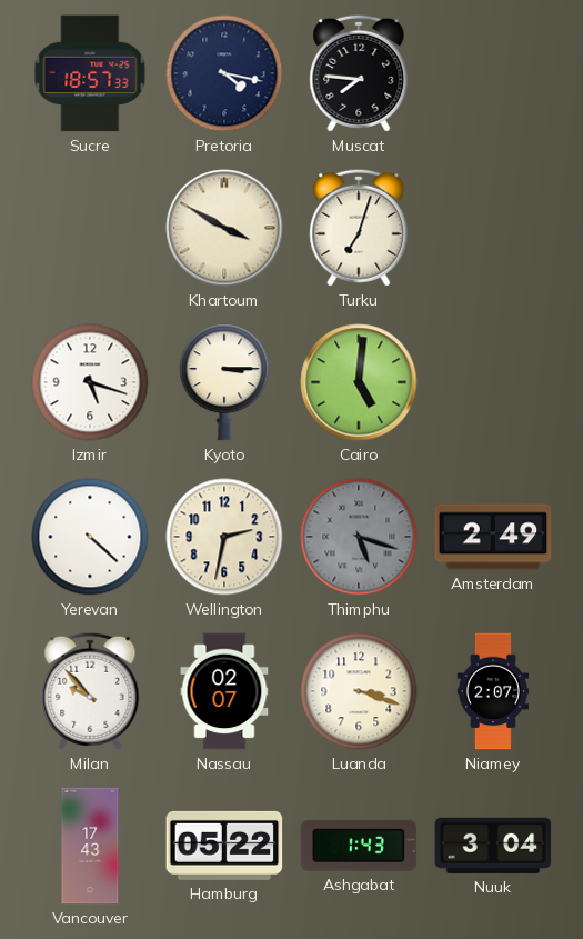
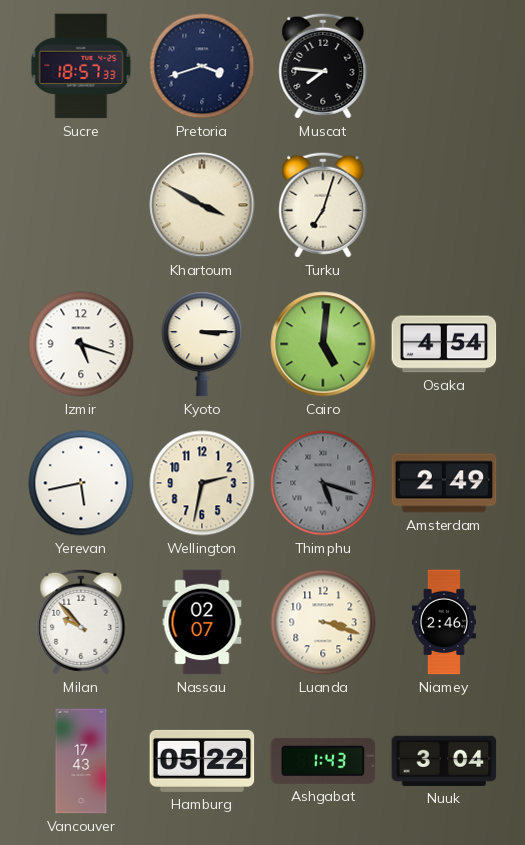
Pretoria: 4:17 -> 3:42
Osaka: none -> 4:54
Yerevan: 4:22 -> 5:43
Niamey: 2:07 -> 2:46
